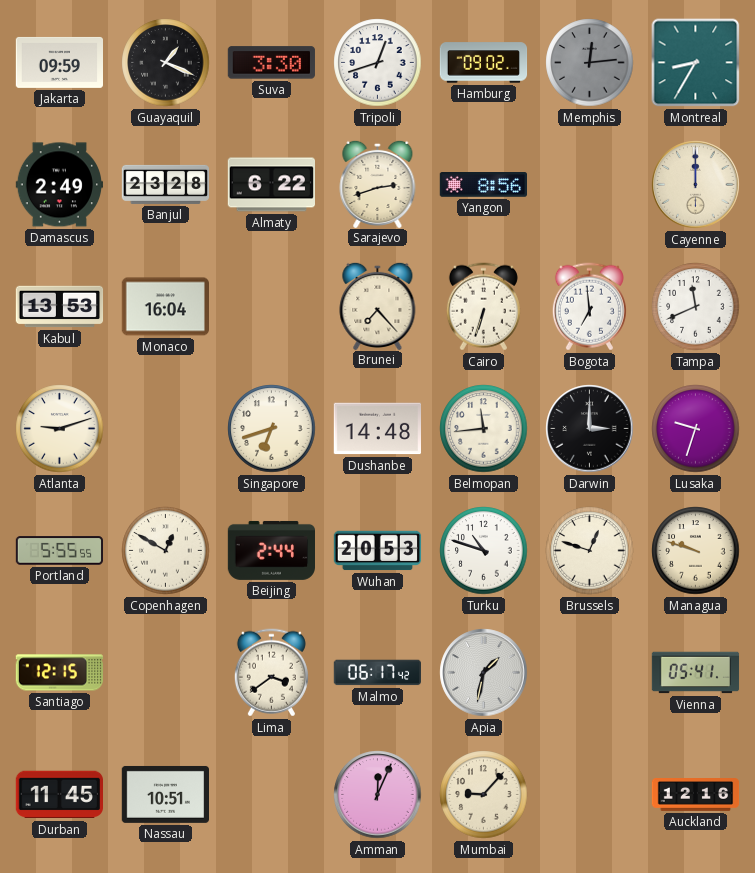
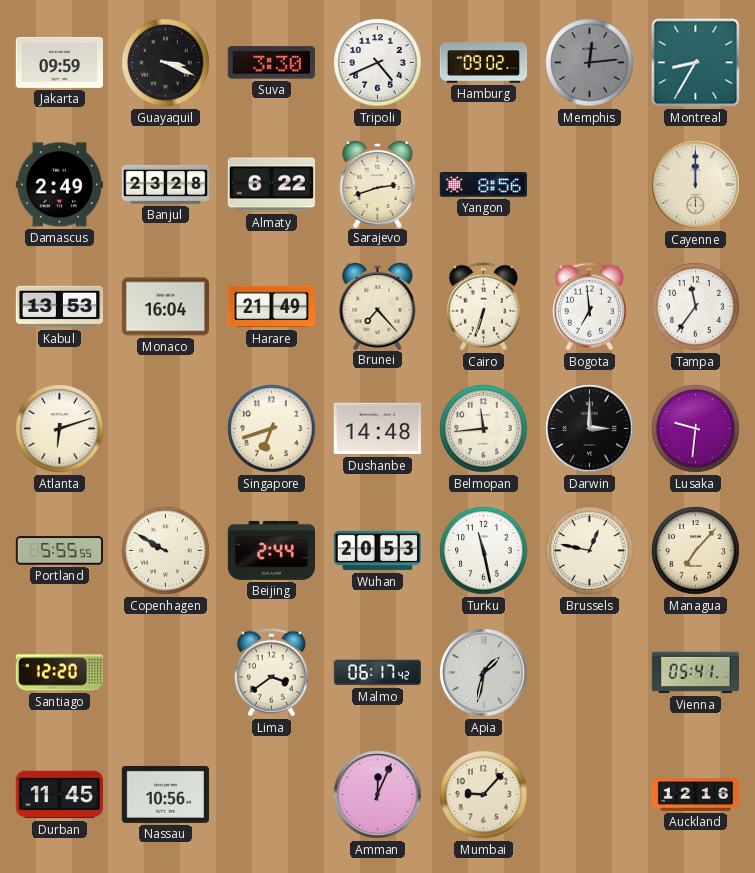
Guayaquil: 1:19 -> 3:19
Tripoli: 12:42 -> 4:41
Harare: none -> 21:49
Tampa: 11:41 -> 11:36
Atlanta: 9:12 -> 6:12
Lusaka: 9:33 -> 9:31
Copenhagen: 12:50 -> 9:50
Turku: 10:48 -> 11:28
Brussels: 12:48 -> 12:47
Managua: 9:48 -> 7:07
Santiago: 12:15 -> 12:20
Nassau: 10:51 -> 10:56
